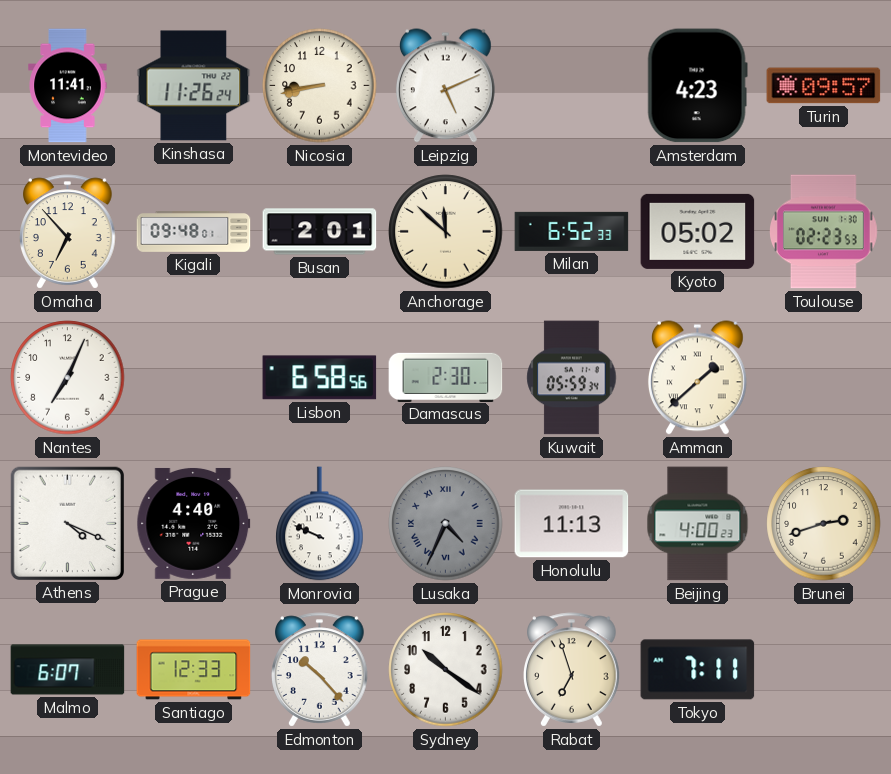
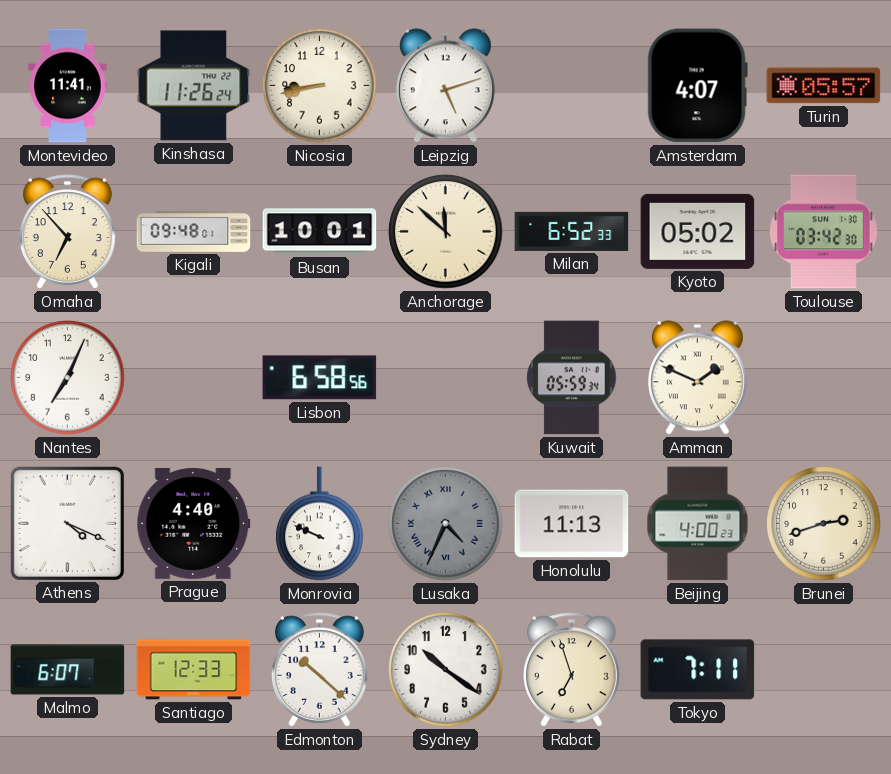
Leipzig: 5:11 -> 5:12
Amsterdam: 4:23 -> 4:07
Turin: 09:57 -> 05:57
Busan: 2:01 -> 10:01
Toulouse: 02:23 -> 03:42
Damascus: 2:30 -> none
Amman: 1:38 -> 1:49
Edmonton: 10:23 -> 10:22
